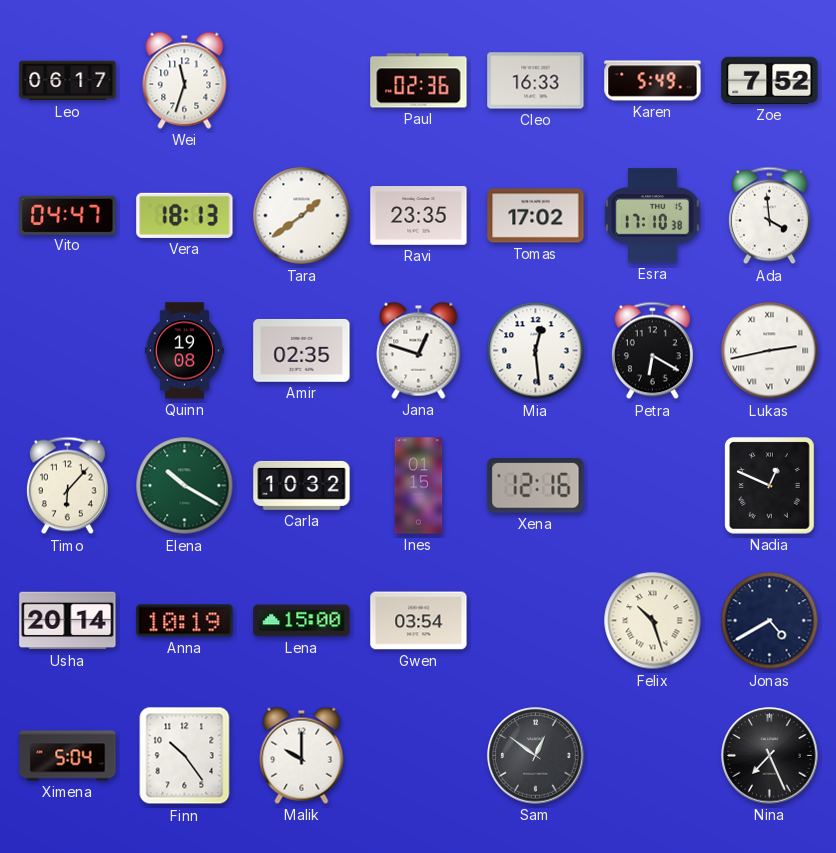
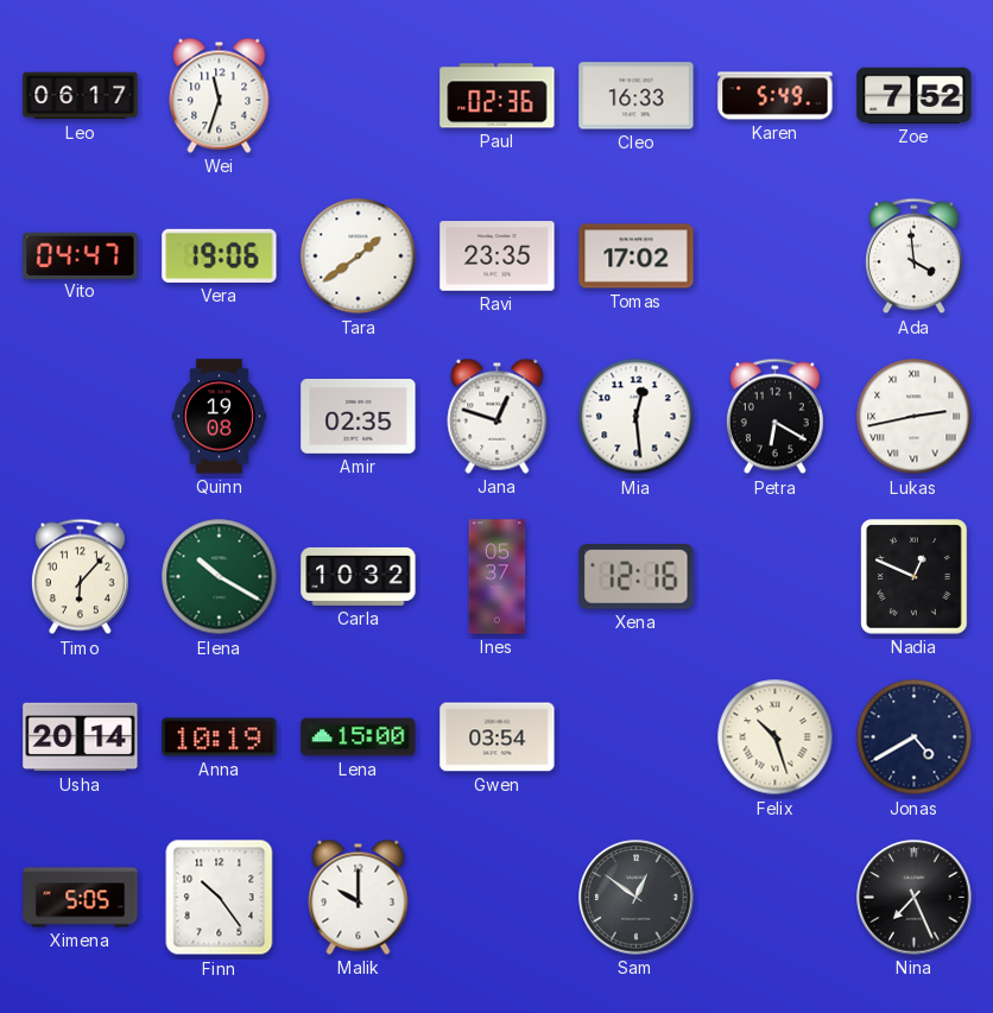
Vera: 18:13 -> 19:06
Esra: 17:10 -> none
Ines: 01:15 -> 05:37
Ximena: 5:04 -> 5:05
